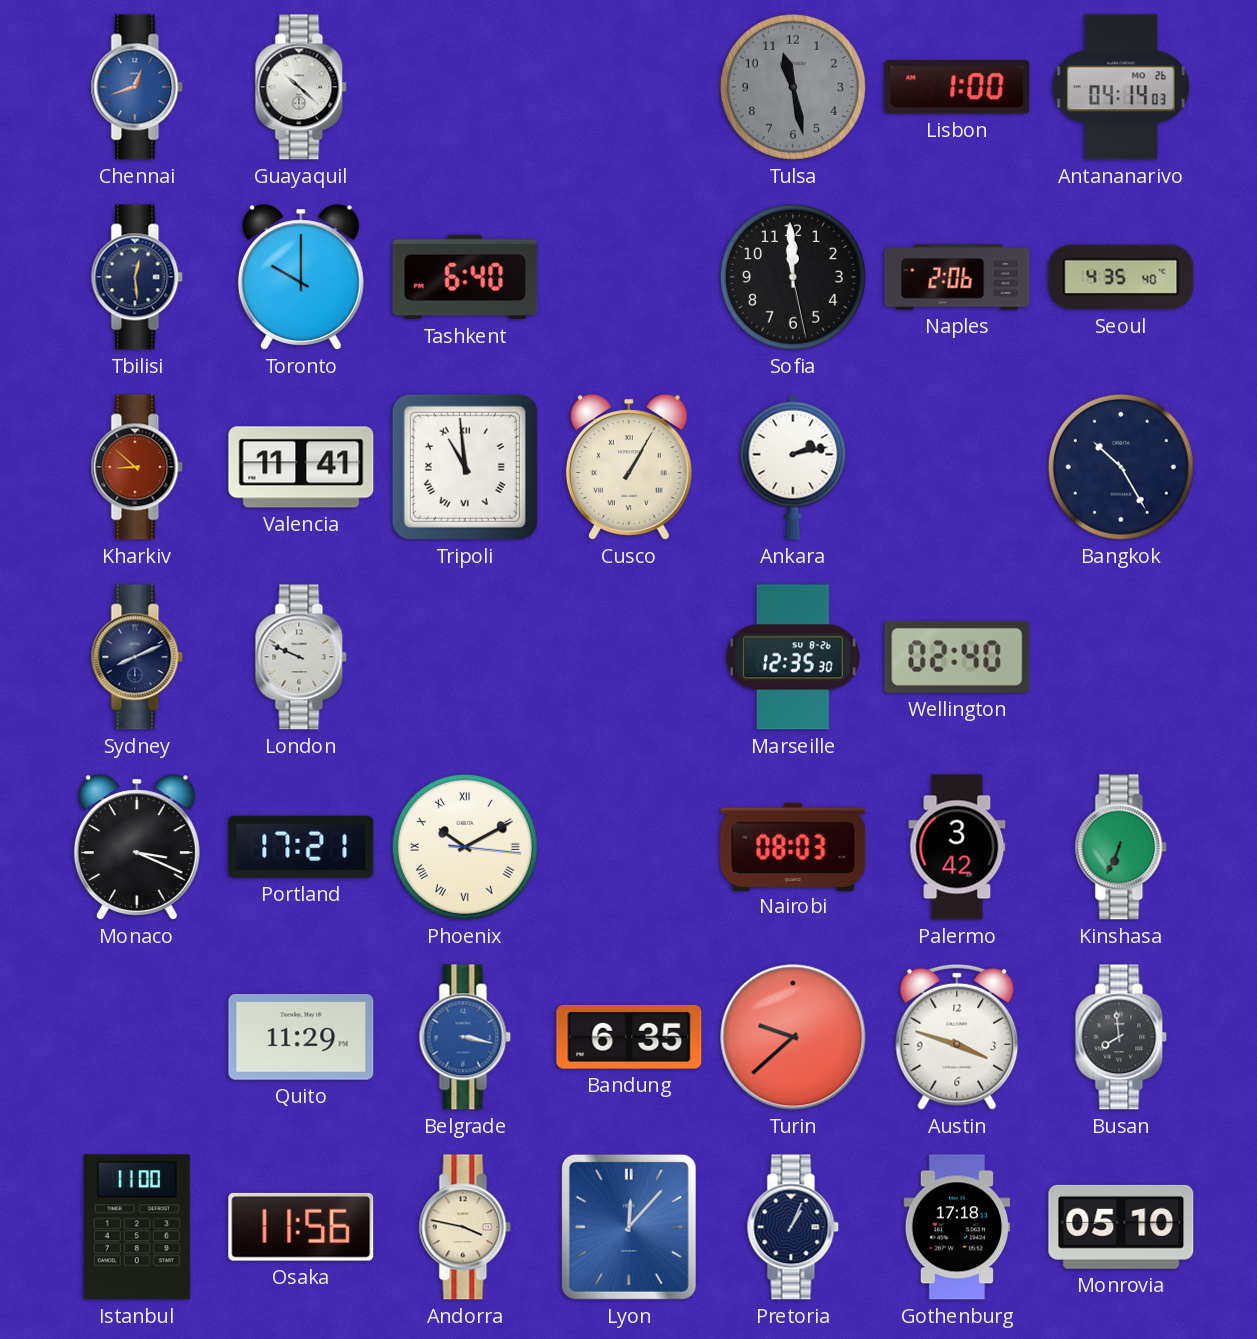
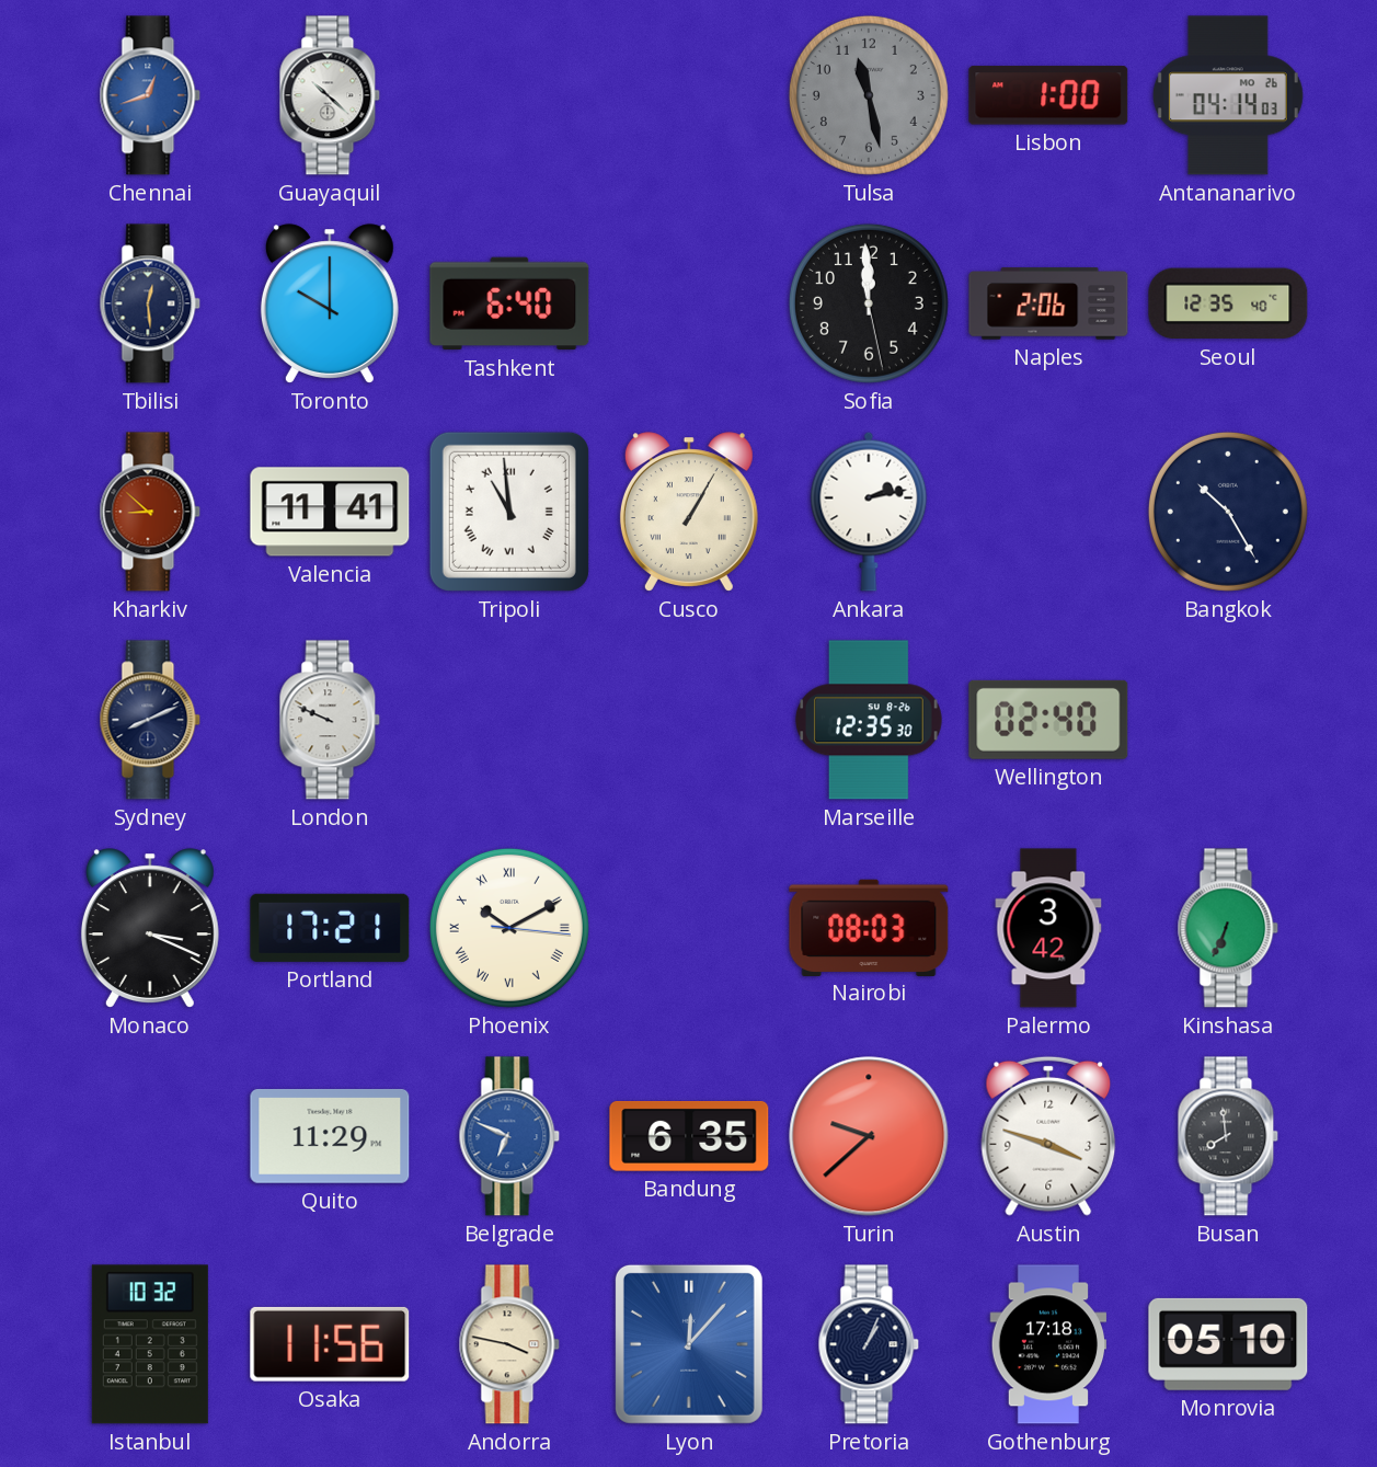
Seoul: 4:35 -> 12:35
Belgrade: 3:17 -> 6:49
Istanbul: 11:00 -> 10:32
